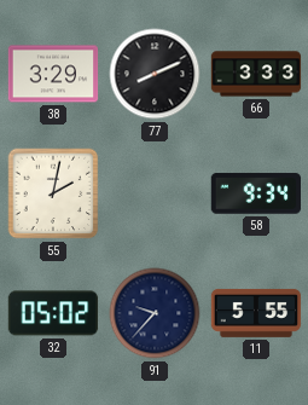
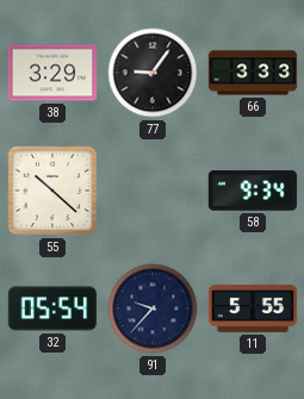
77: 8:11 -> 9:06
55: 2:02 -> 10:22
32: 05:02 -> 05:54
